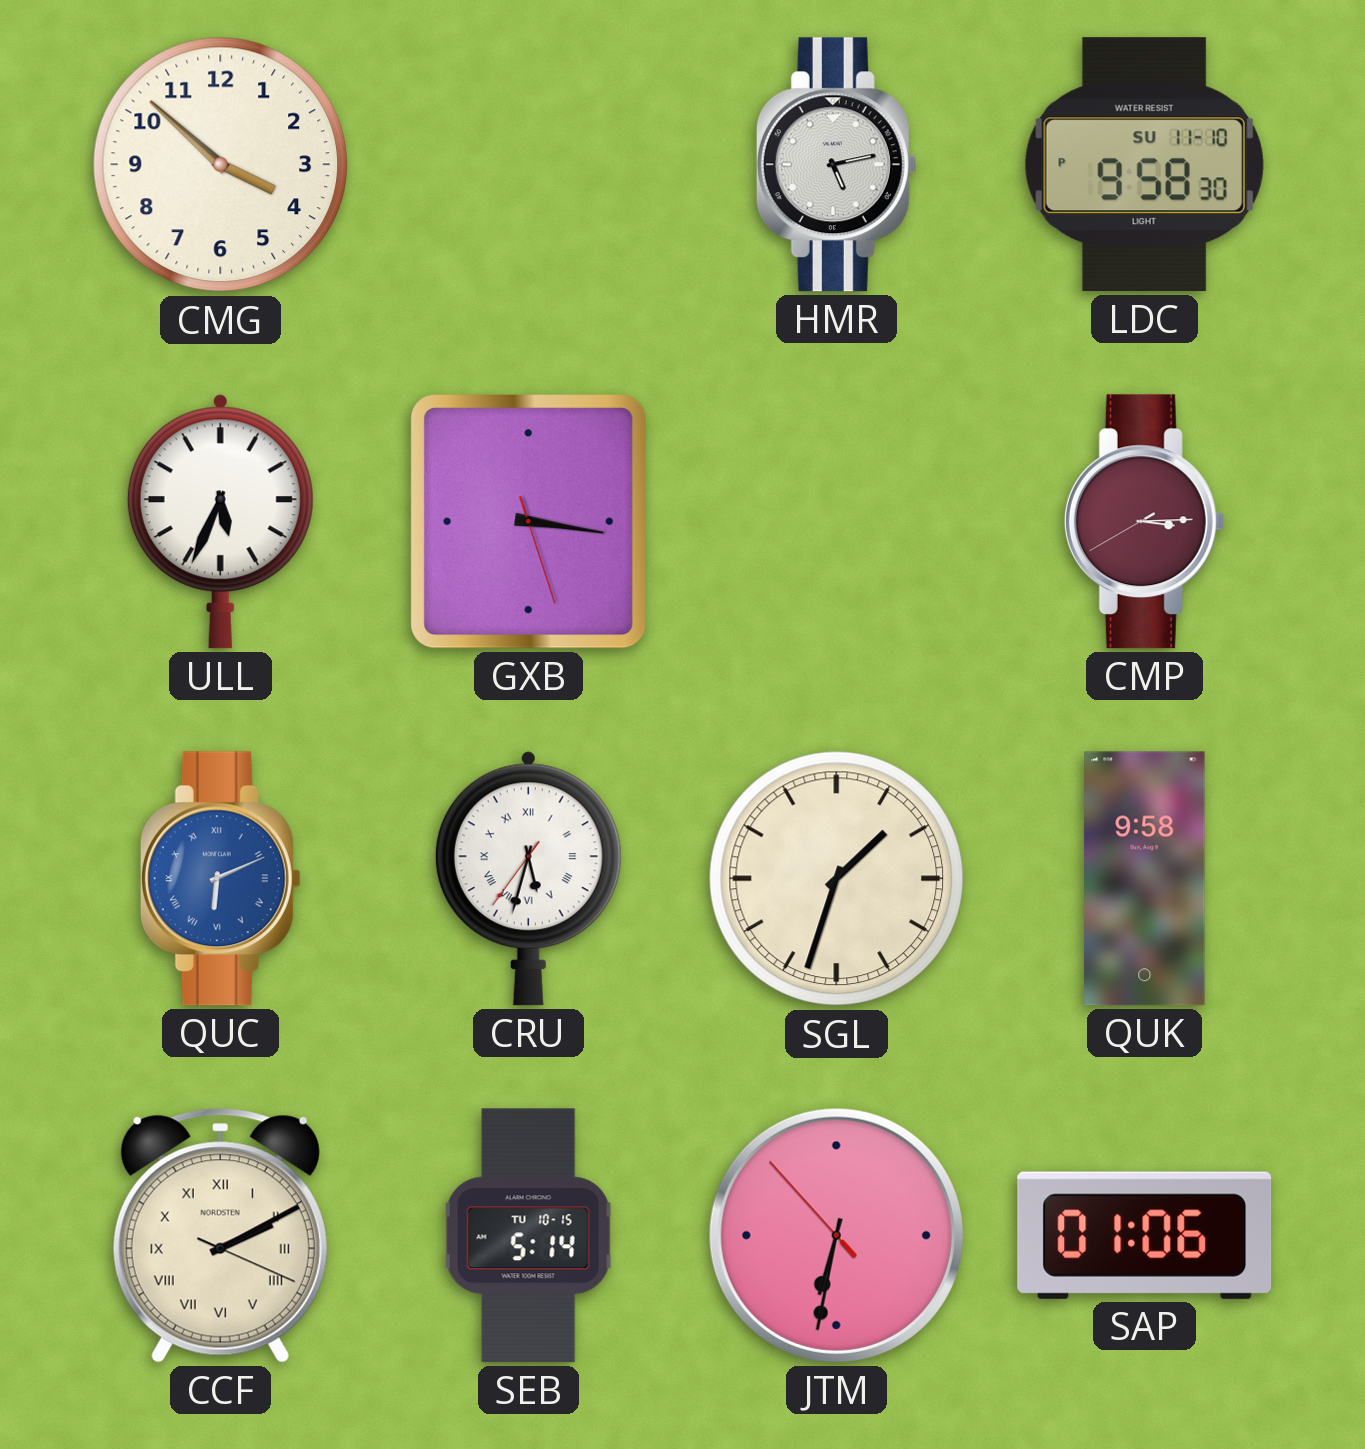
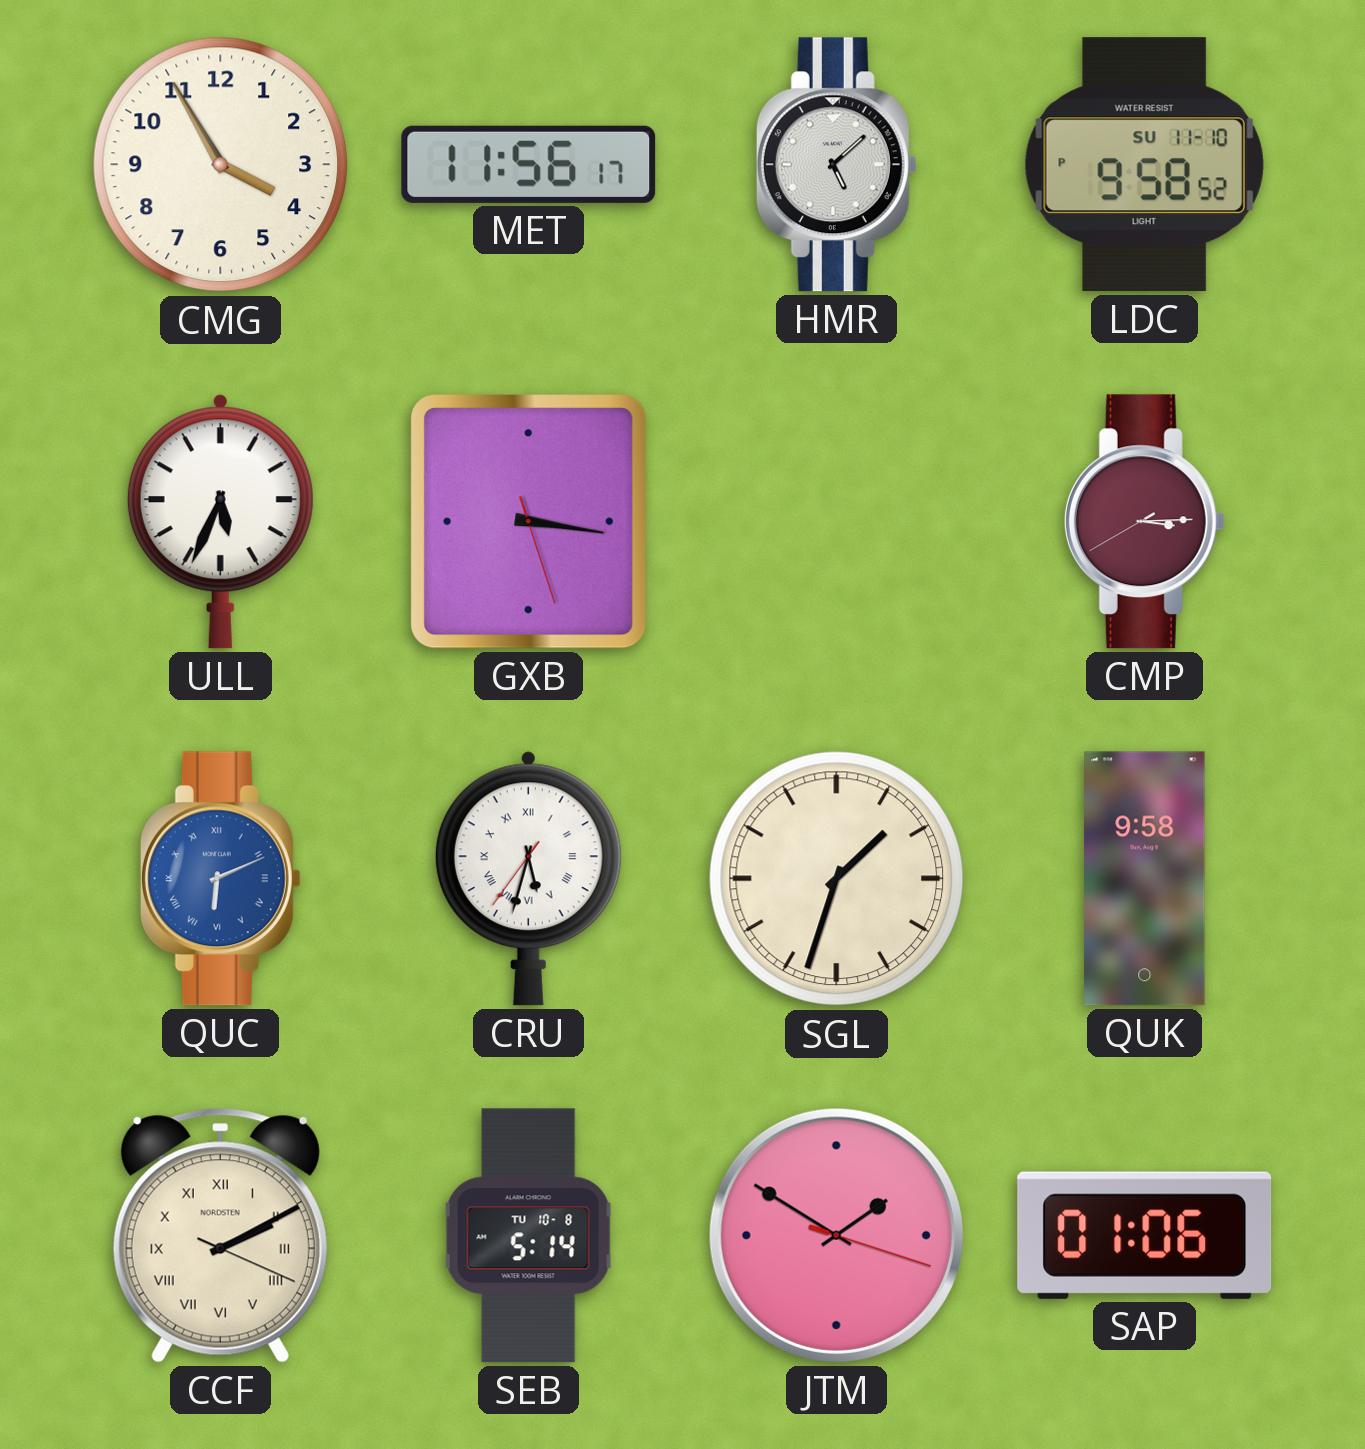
CMG: 3:52 -> 3:55
MET: none -> 11:56
HMR: 5:13 -> 5:08
LDC: 9:58:30 PM -> 9:58:52 PM
SEB date: TU 10-15 -> TU 10-8
JTM: 6:31 -> 1:50
